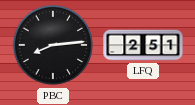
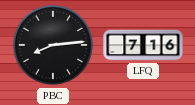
LFQ: 2:51 -> 7:16
